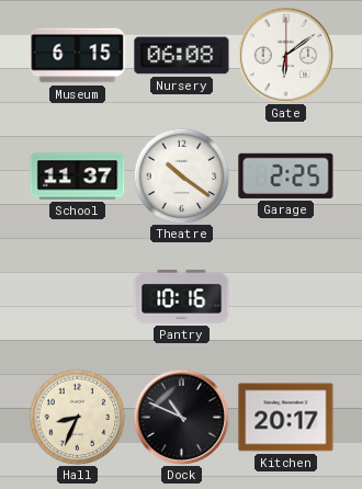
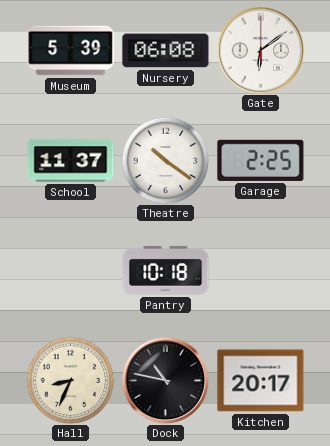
Museum: 6:15 -> 5:39
Pantry: 10:16 -> 10:18
Dock: 10:49 -> 10:47
